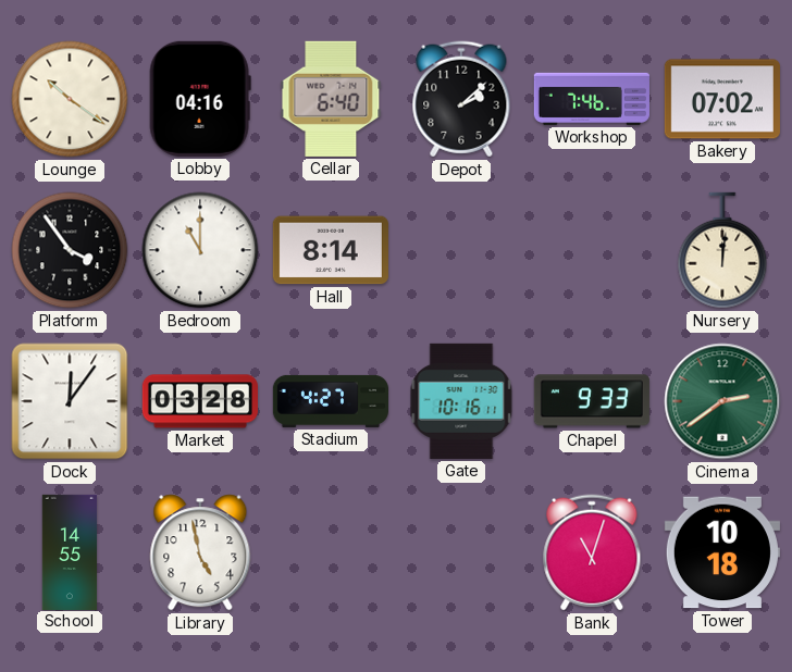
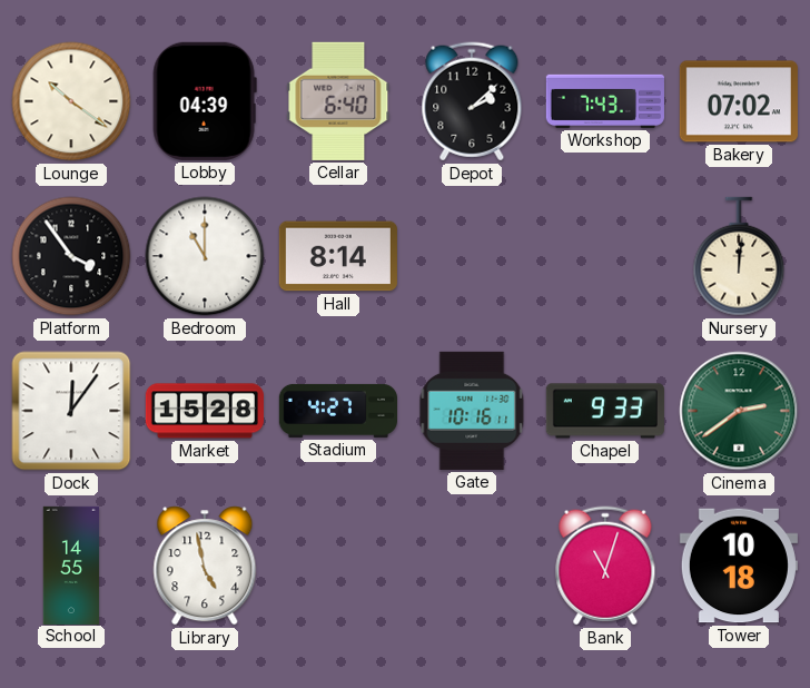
Lobby: 04:16 -> 04:39
Workshop: 7:46 -> 7:43
Market: 03:28 -> 15:28
